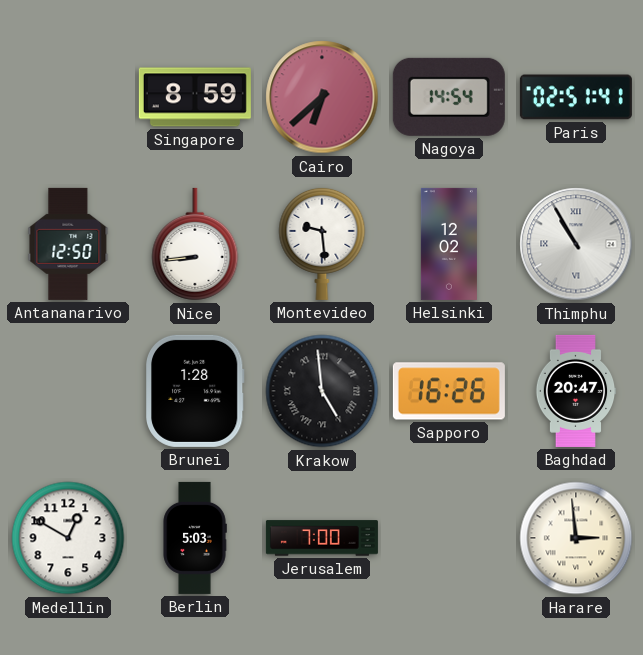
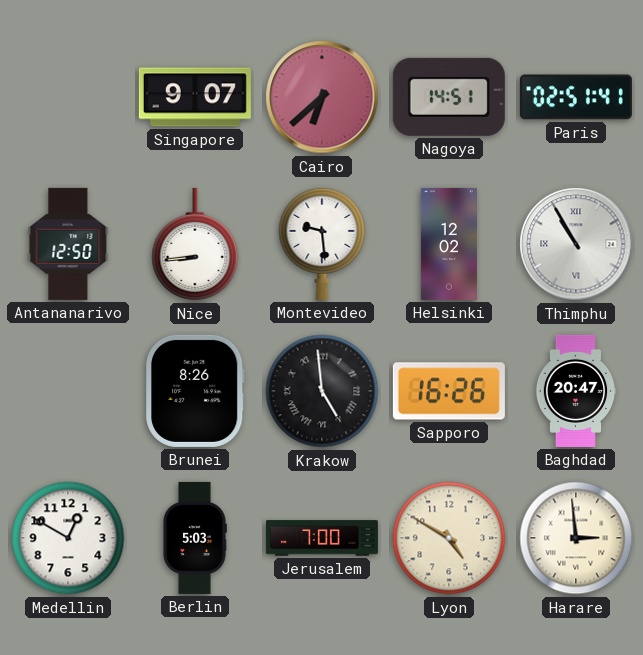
Singapore: 8:59 -> 9:07
Nagoya: 14:54 -> 14:51
Brunei: 1:28 -> 8:26
Lyon: none -> 4:50
